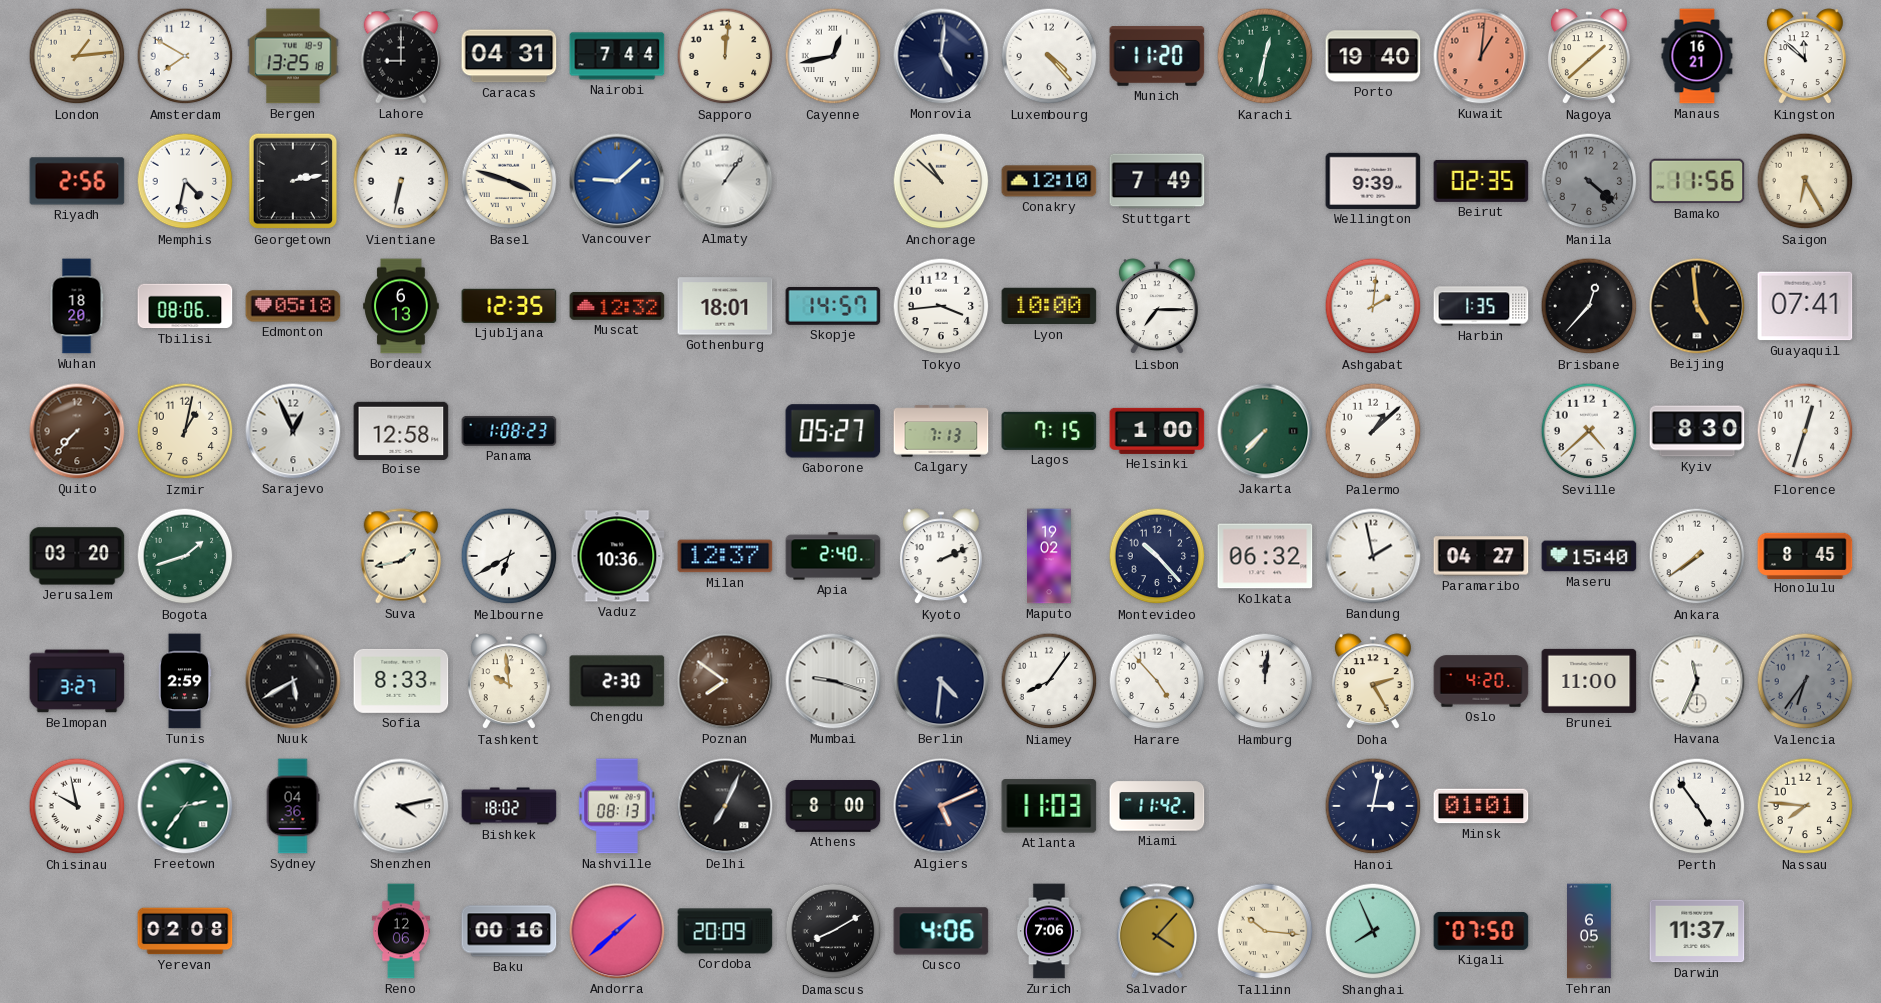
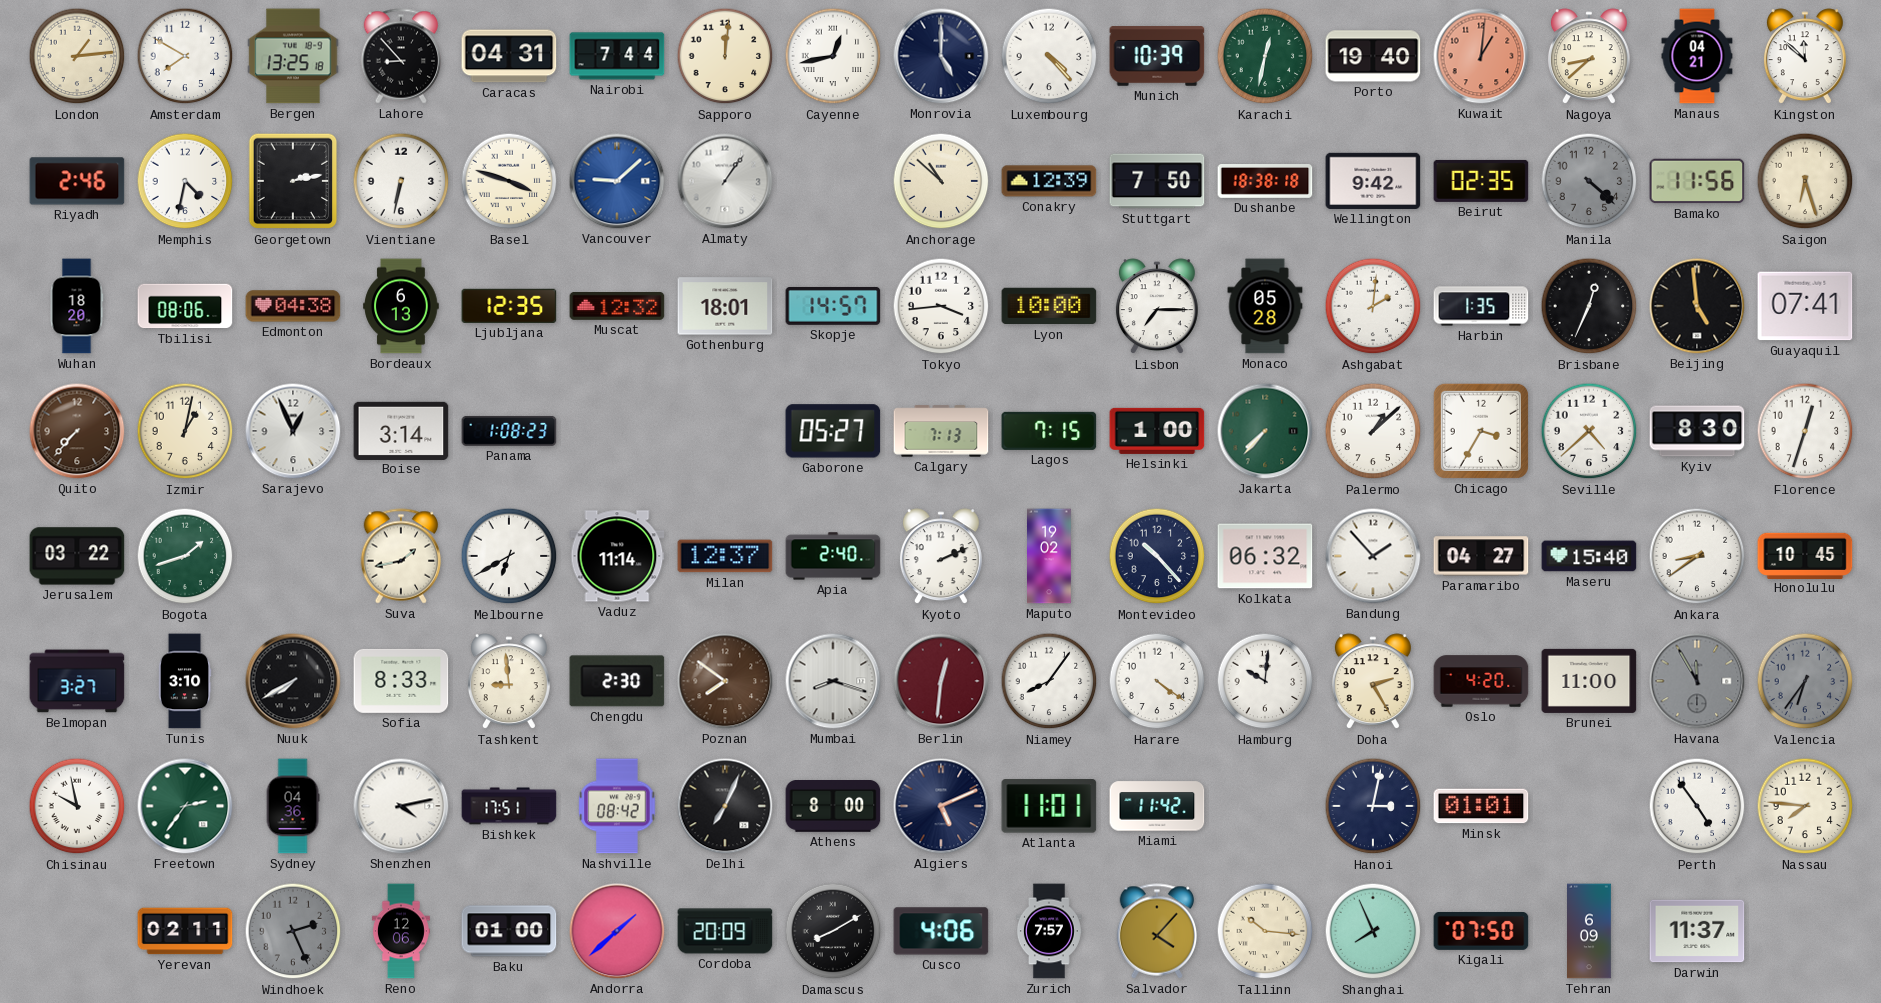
Lahore: 9:00 -> 8:53
Monrovia: 5:01 -> 5:00
Munich: 11:20 -> 10:39
Nagoya: 1:38 -> 8:38
Manaus: 16:21 -> 04:21
Riyadh: 2:56 -> 2:46
Conakry: 12:10 -> 12:39
Stuttgart: 7:49 -> 7:50
Dushanbe: none -> 18:38
Wellington: 9:39 -> 9:42
Saigon: 6:25 -> 6:27
Edmonton: 05:18 -> 04:38
Monaco: none -> 05:28
Brisbane: 12:37 -> 12:34
Boise: 12:58 -> 3:14
Chicago: none -> 3:35
Jerusalem: 03:20 -> 03:22
Vaduz: 10:36 -> 11:14
Bandung: 1:58 -> 1:53
Ankara: 7:39 -> 8:39
Honolulu: 8:45 -> 10:45
Tunis: 2:59 -> 3:10
Nuuk: 5:40 -> 7:40
Tashkent: 9:59 -> 8:59
Mumbai: 9:18 -> 8:18
Berlin: 4:31 -> 12:31
Berlin dial: navy -> burgundy
Harare: 4:53 -> 4:21
Hamburg: 12:01 -> 10:01
Havana: 11:34 -> 11:55
Havana dial: white -> grey
Bishkek: 18:02 -> 17:51
Nashville: 08:13 -> 08:42
Atlanta: 11:03 -> 11:01
Yerevan: 02:08 -> 02:11
Windhoek: none -> 2:26
Baku: 00:16 -> 01:00
Zurich: 7:06 -> 7:57
Tehran: 6:05 -> 6:09
